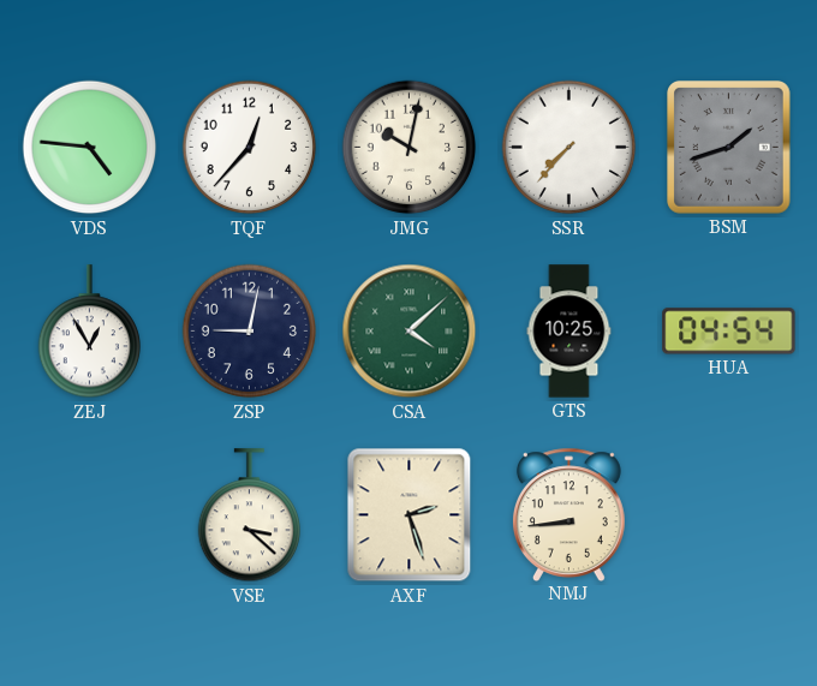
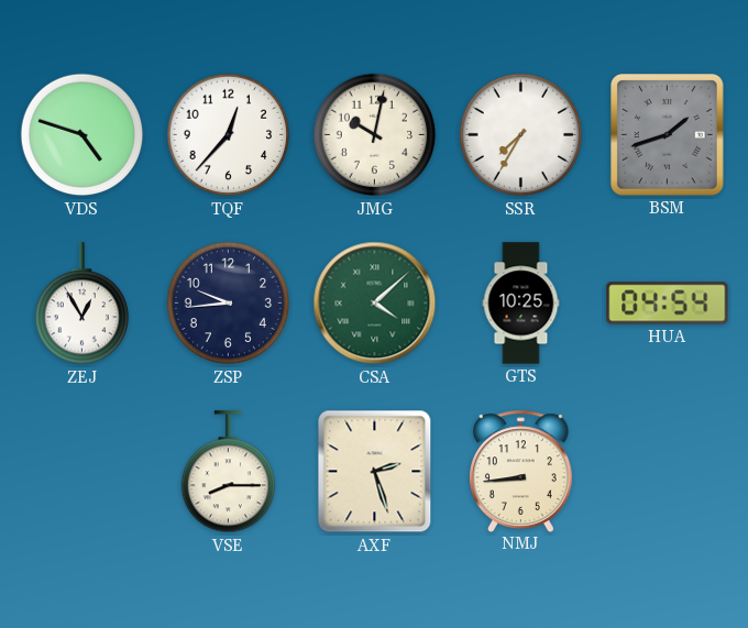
VDS: 4:46 -> 4:48
SSR: 7:37 -> 7:35
ZSP: 9:02 -> 9:44
VSE: 3:22 -> 8:15
